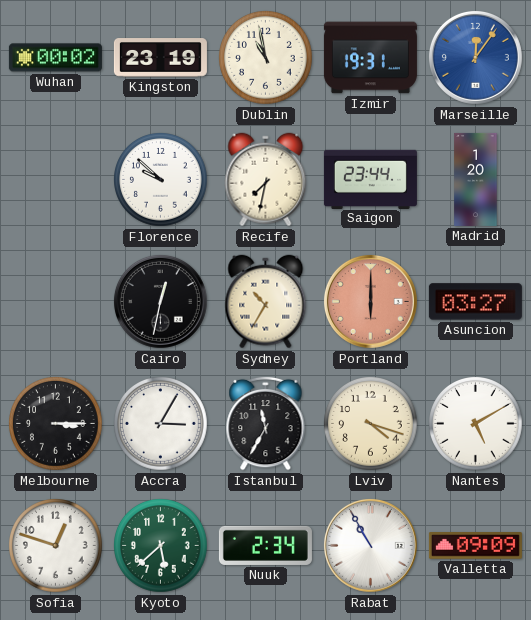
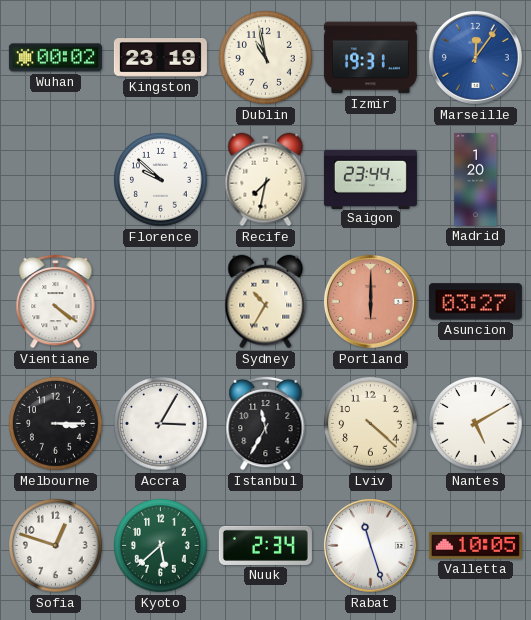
Vientiane: none -> 4:21
Cairo: 12:32 -> none
Lviv: 4:18 -> 4:22
Rabat: 10:55 -> 11:27
Valletta: 09:09 -> 10:05
